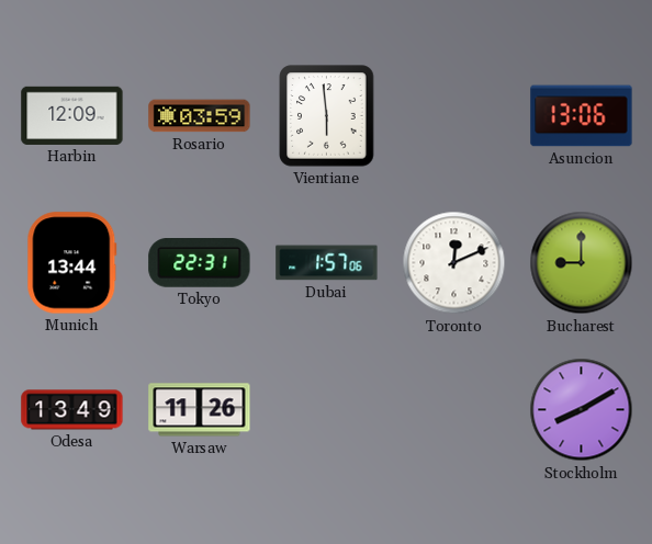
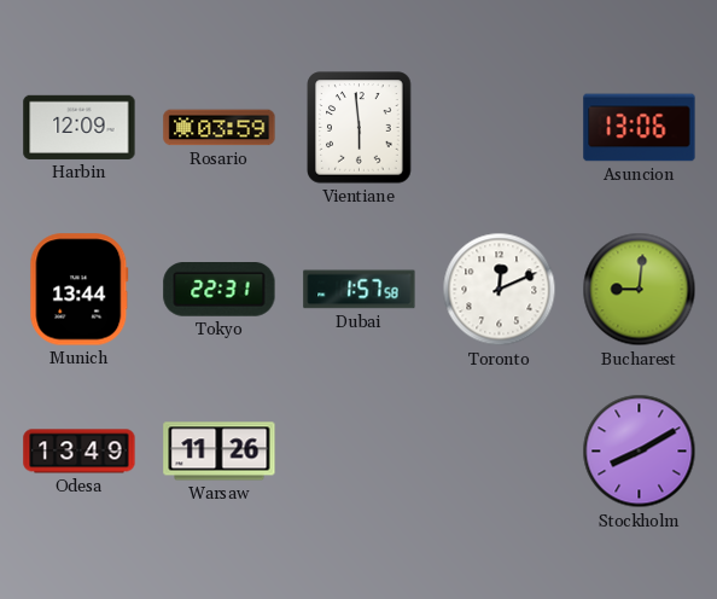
Dubai: 1:57:06 -> 1:57:58
Bucharest: 9:00 -> 9:01
